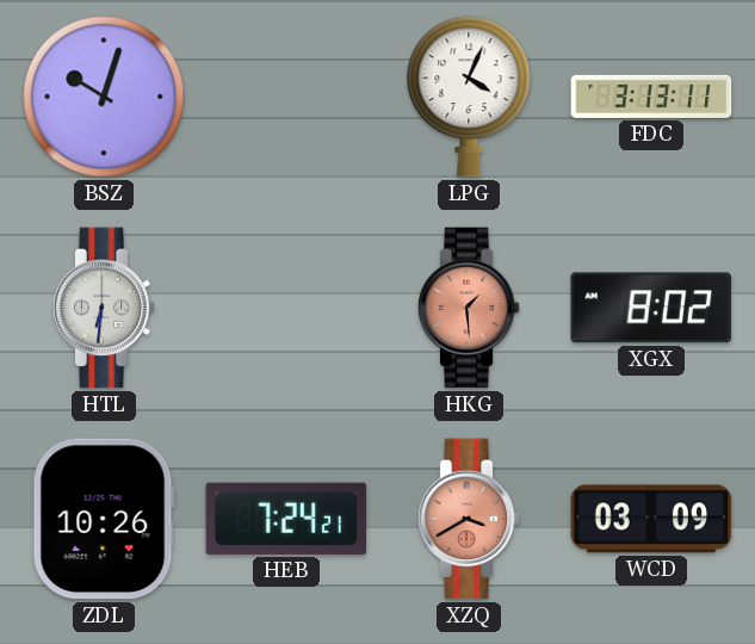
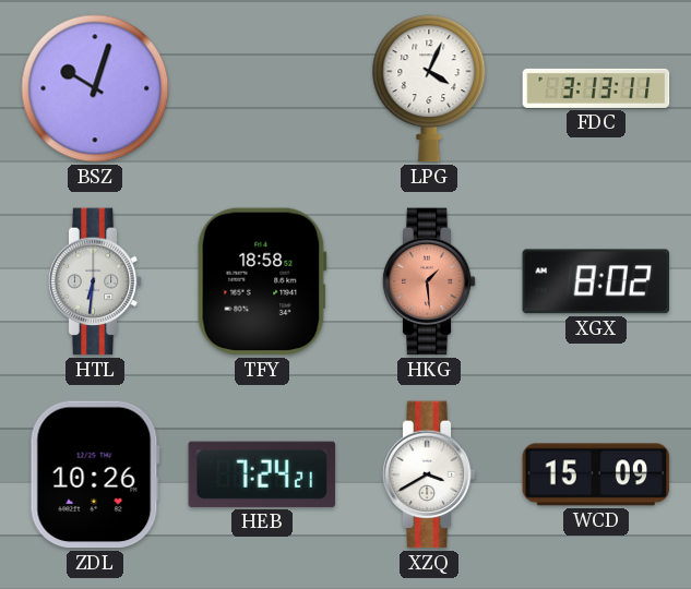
TFY: none -> 18:58
XZQ dial: salmon -> white
WCD: 03:09 -> 15:09
